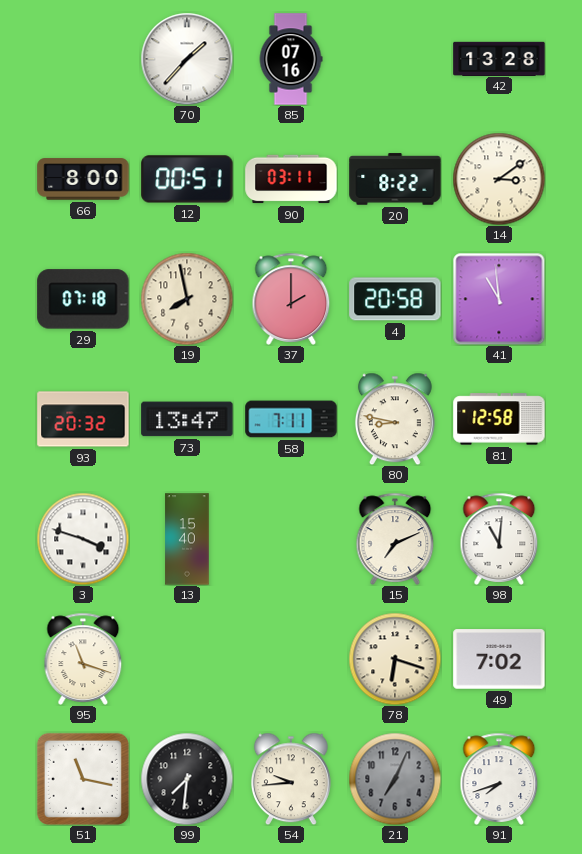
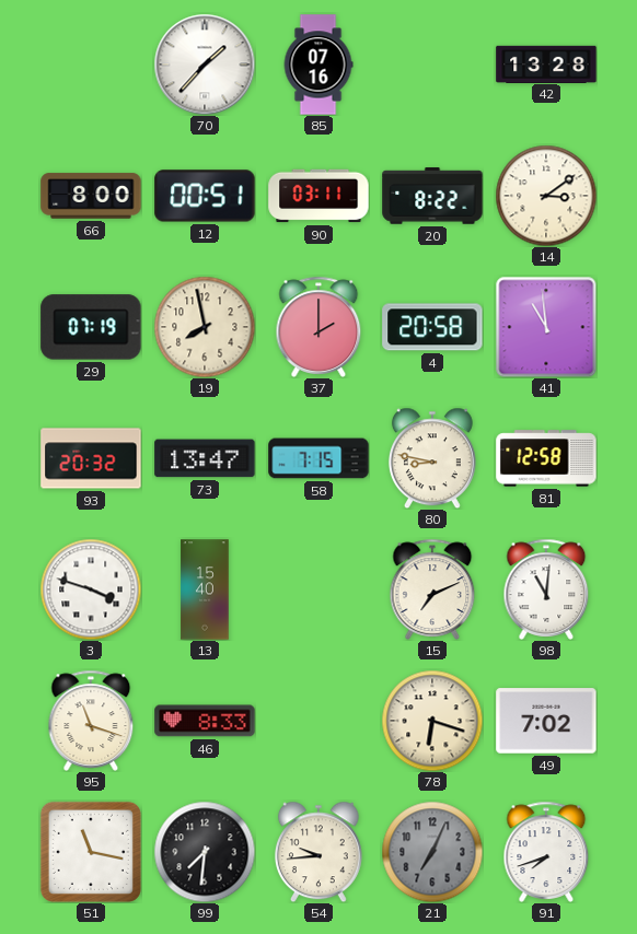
29: 07:18 -> 07:19
58: 7:11 -> 7:15
46: none -> 8:33
